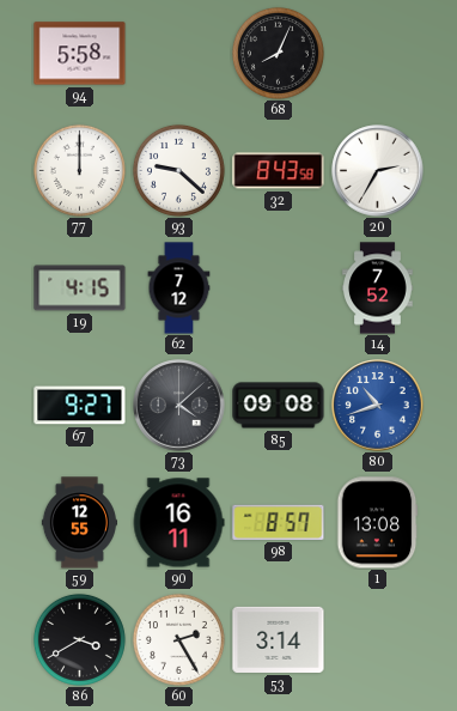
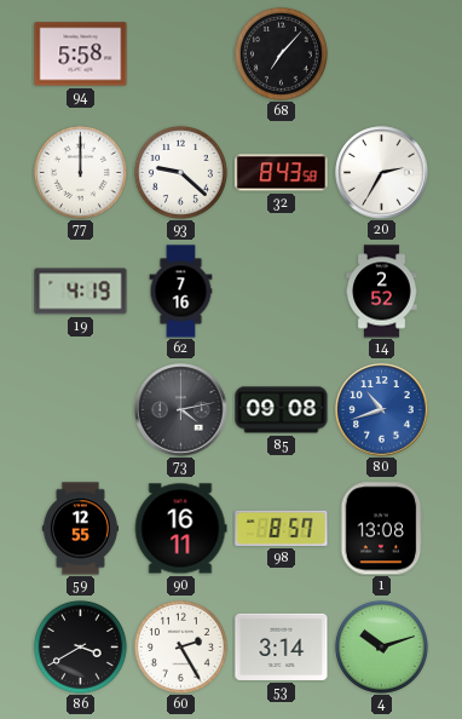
68: 8:04 -> 7:07
19: 4:15 -> 4:19
62: 7:12 -> 7:16
14: 7:52 -> 2:52
67: 9:27 -> none
73: 4:08 -> 4:13
4: none -> 10:12
